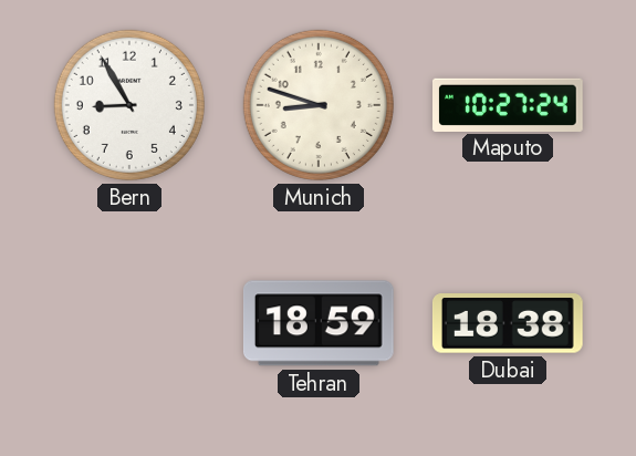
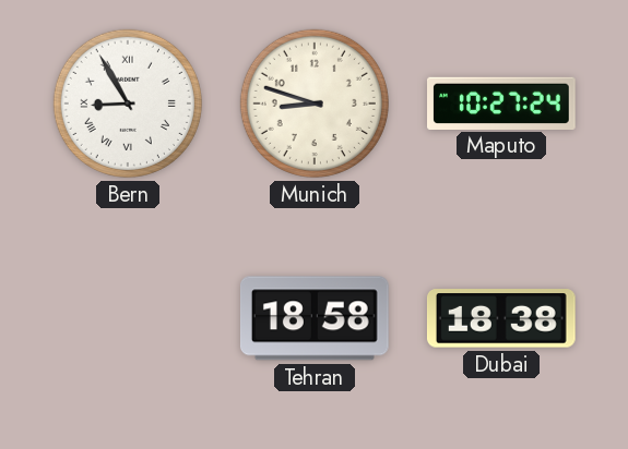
Bern numerals: Arabic -> Roman
Tehran: 18:59 -> 18:58
